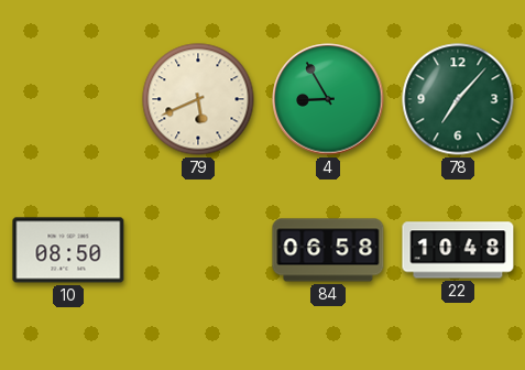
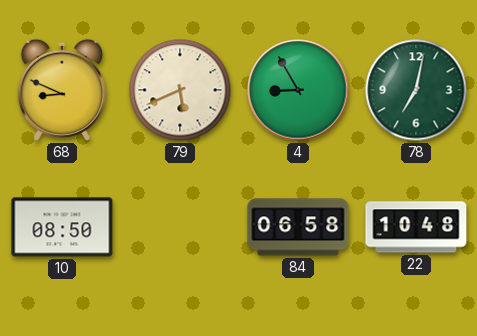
68: none -> 8:49
78: 7:07 -> 7:02
